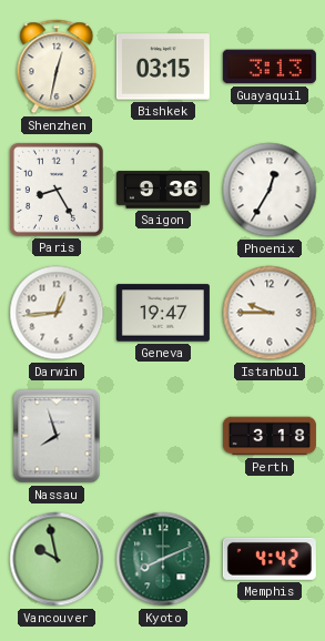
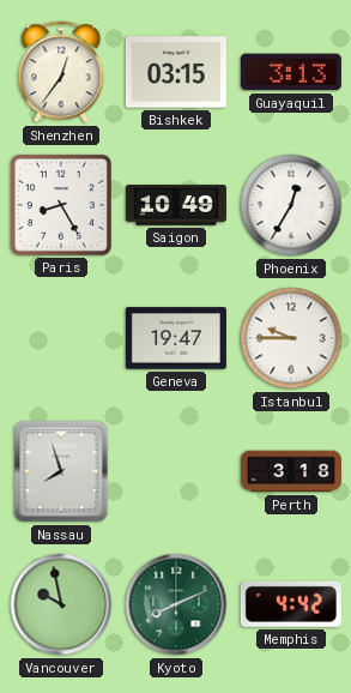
Shenzhen: 12:32 -> 12:36
Saigon: 9:36 -> 10:49
Darwin: 12:44 -> none
